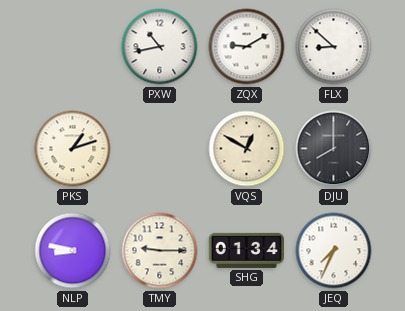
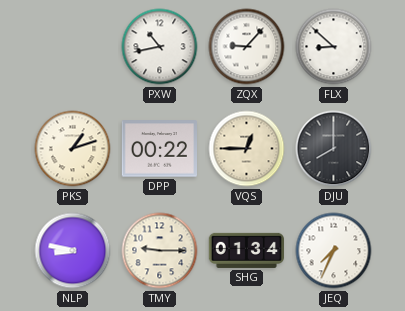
ZQX: 9:10 -> 9:07
DPP: none -> 00:22
VQS: 12:50 -> 12:45
